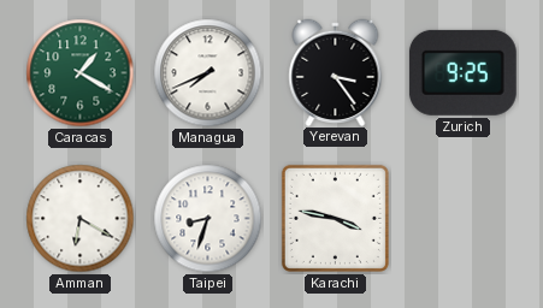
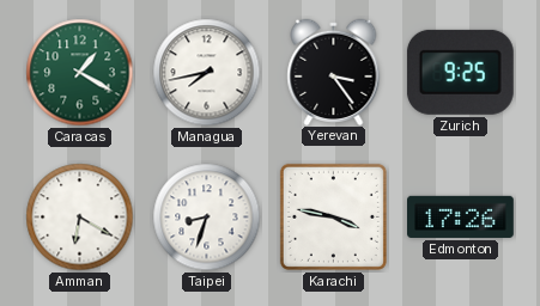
Managua: 7:41 -> 7:43
Edmonton: none -> 17:26
